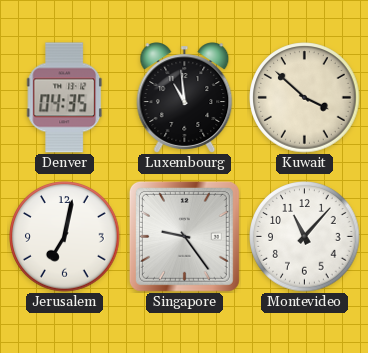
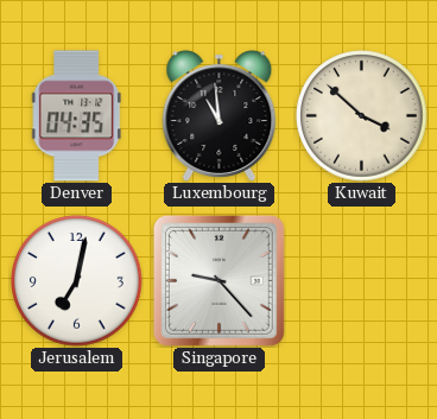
Singapore: 9:24 -> 9:23
Montevideo: 11:07 -> none
